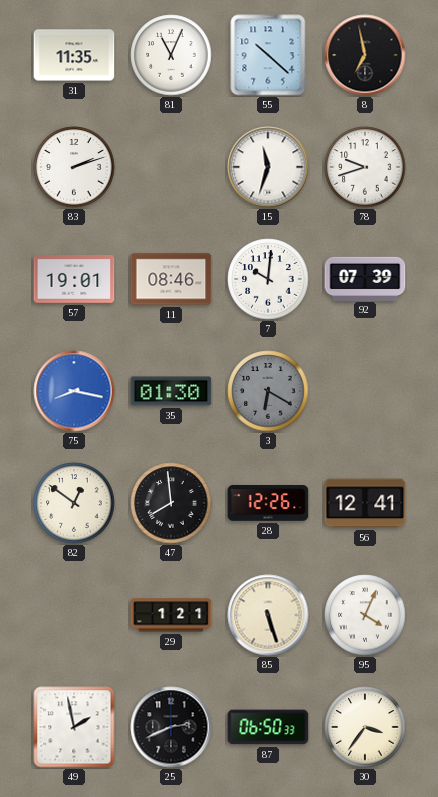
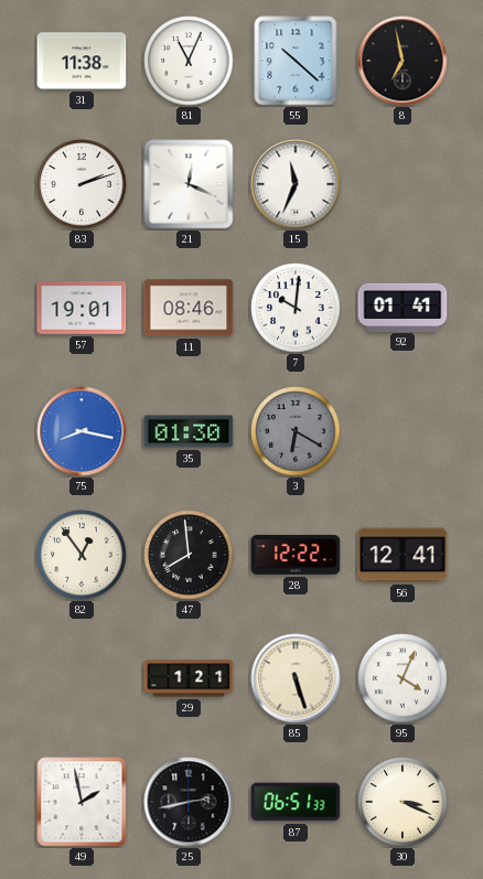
31: 11:35 -> 11:38
21: none -> 12:19
15: 11:33 -> 11:34
78: 9:42 -> none
92: 07:39 -> 01:41
82: 12:51 -> 12:54
28: 12:26 -> 12:22
25: 2:41 -> 2:43
87: 06:50 -> 06:51
30: 3:36 -> 3:19
